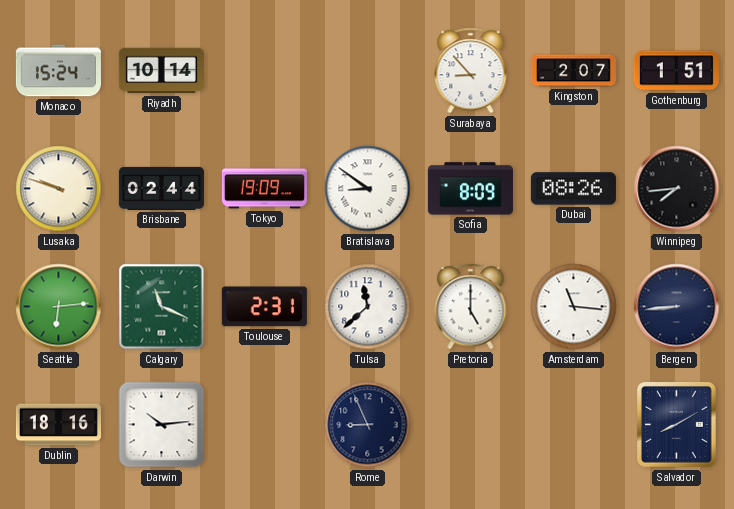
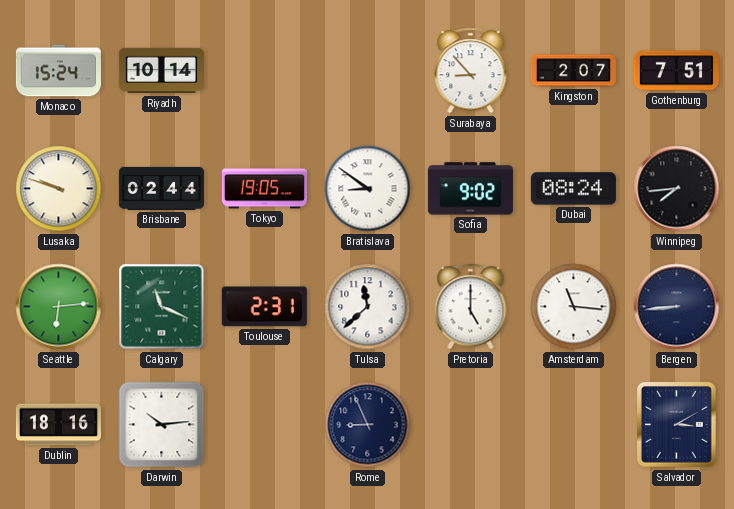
Gothenburg: 1:51 -> 7:51
Tokyo: 19:09 -> 19:05
Sofia: 8:09 -> 9:02
Dubai: 08:26 -> 08:24
Salvador: 8:10 -> 3:10
